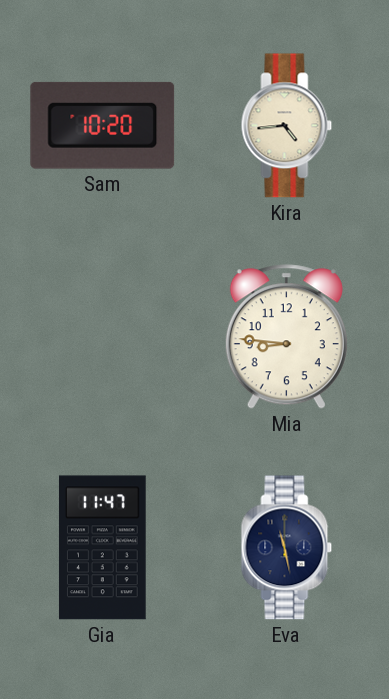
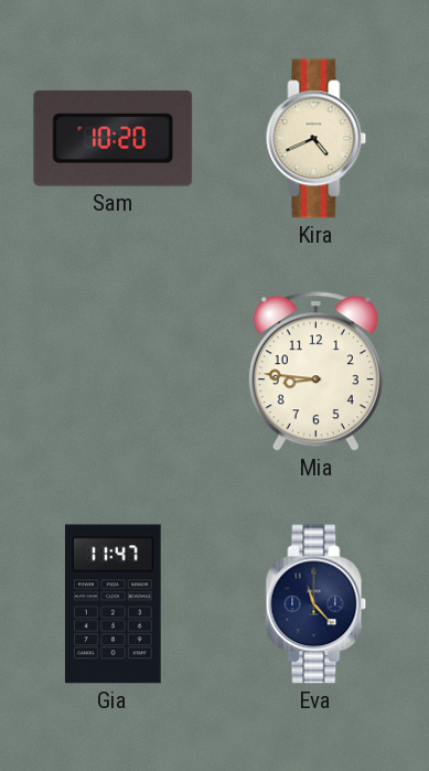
Kira: 4:44 -> 4:41
Eva: 11:28 -> 11:23
